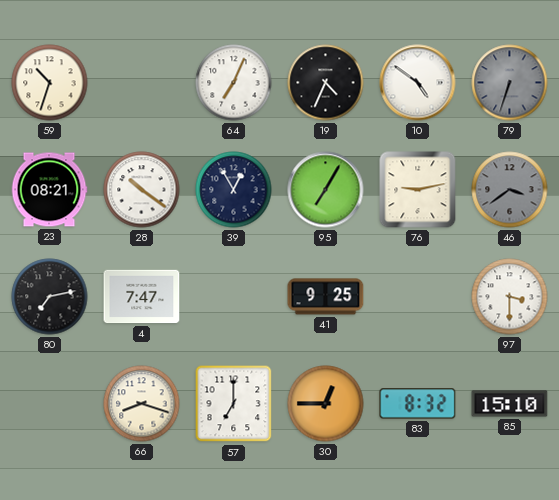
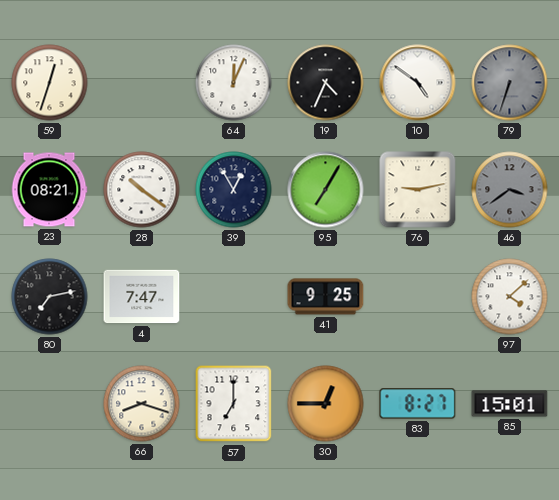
59: 10:33 -> 12:33
64: 7:04 -> 12:04
97: 3:30 -> 4:08
83: 8:32 -> 8:27
85: 15:10 -> 15:01
